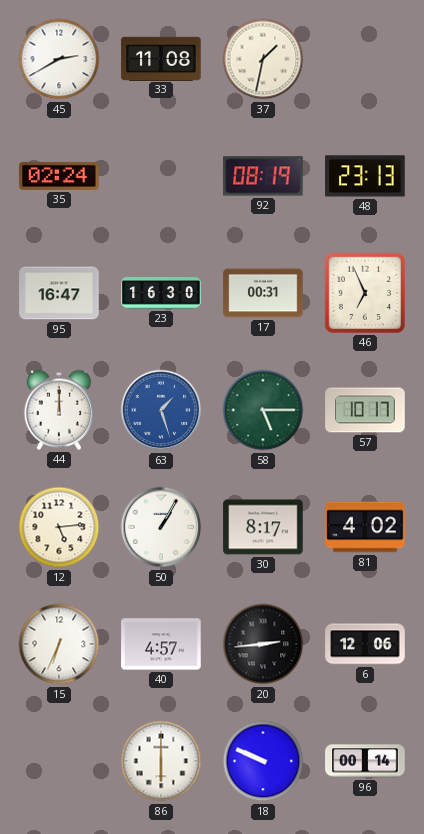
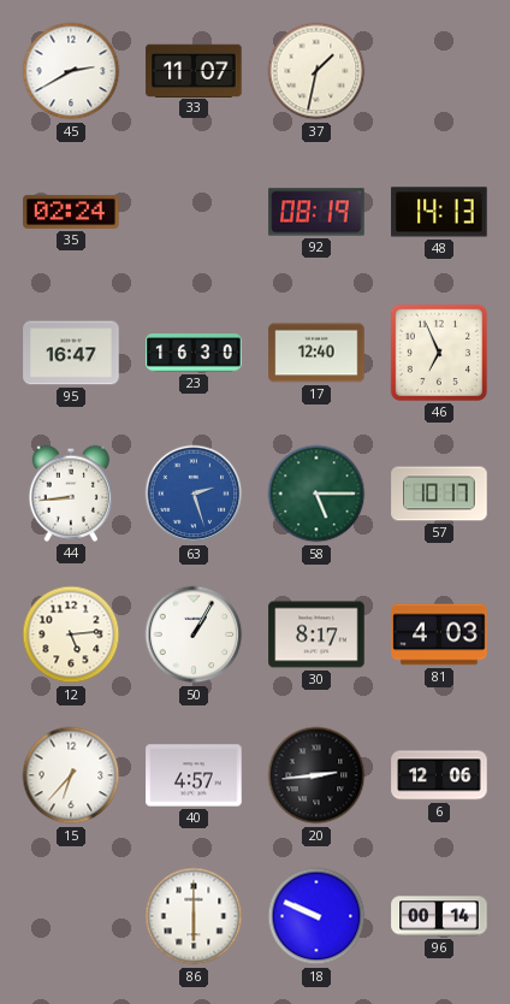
33: 11:08 -> 11:07
48: 23:13 -> 14:13
17: 00:31 -> 12:40
44: 12:00 -> 8:44
63: 1:27 -> 2:27
81: 4:02 -> 4:03
15: 6:34 -> 6:37
